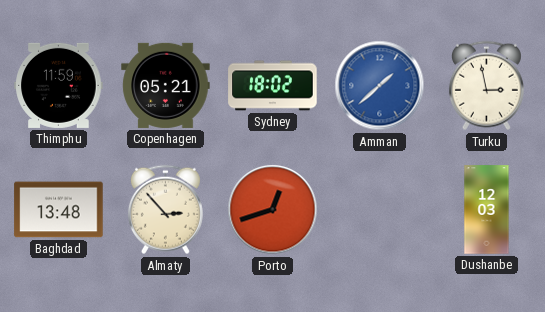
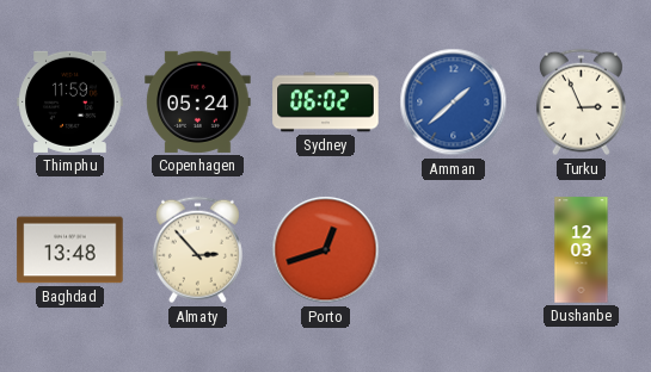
Copenhagen: 05:21 -> 05:24
Sydney: 18:02 -> 06:02
Turku: 2:58 -> 2:56
